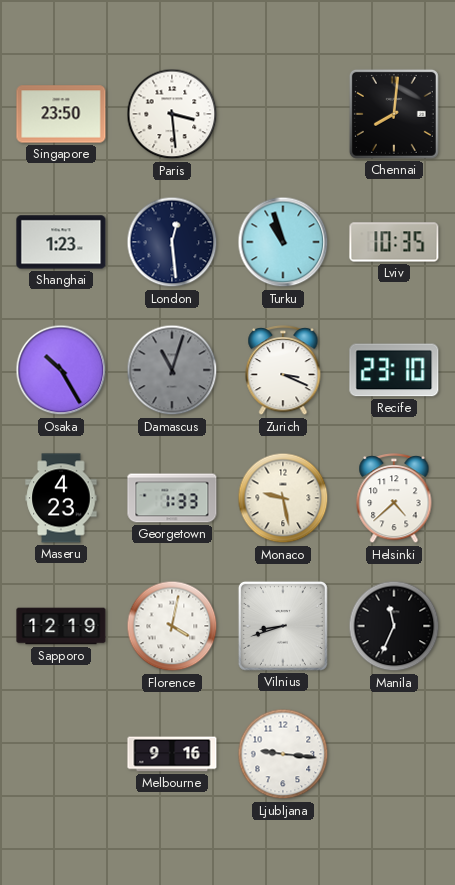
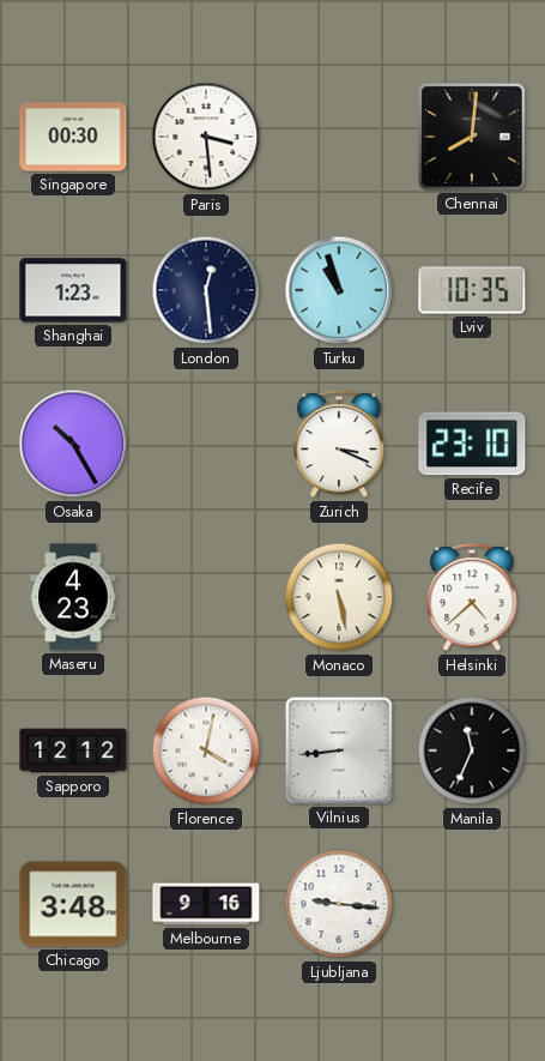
Singapore: 23:50 -> 00:30
Damascus: 11:03 -> none
Georgetown: 1:33 -> none
Monaco: 9:28 -> 5:28
Sapporo: 12:19 -> 12:12
Vilnius: 8:42 -> 8:44
Chicago: none -> 3:48
